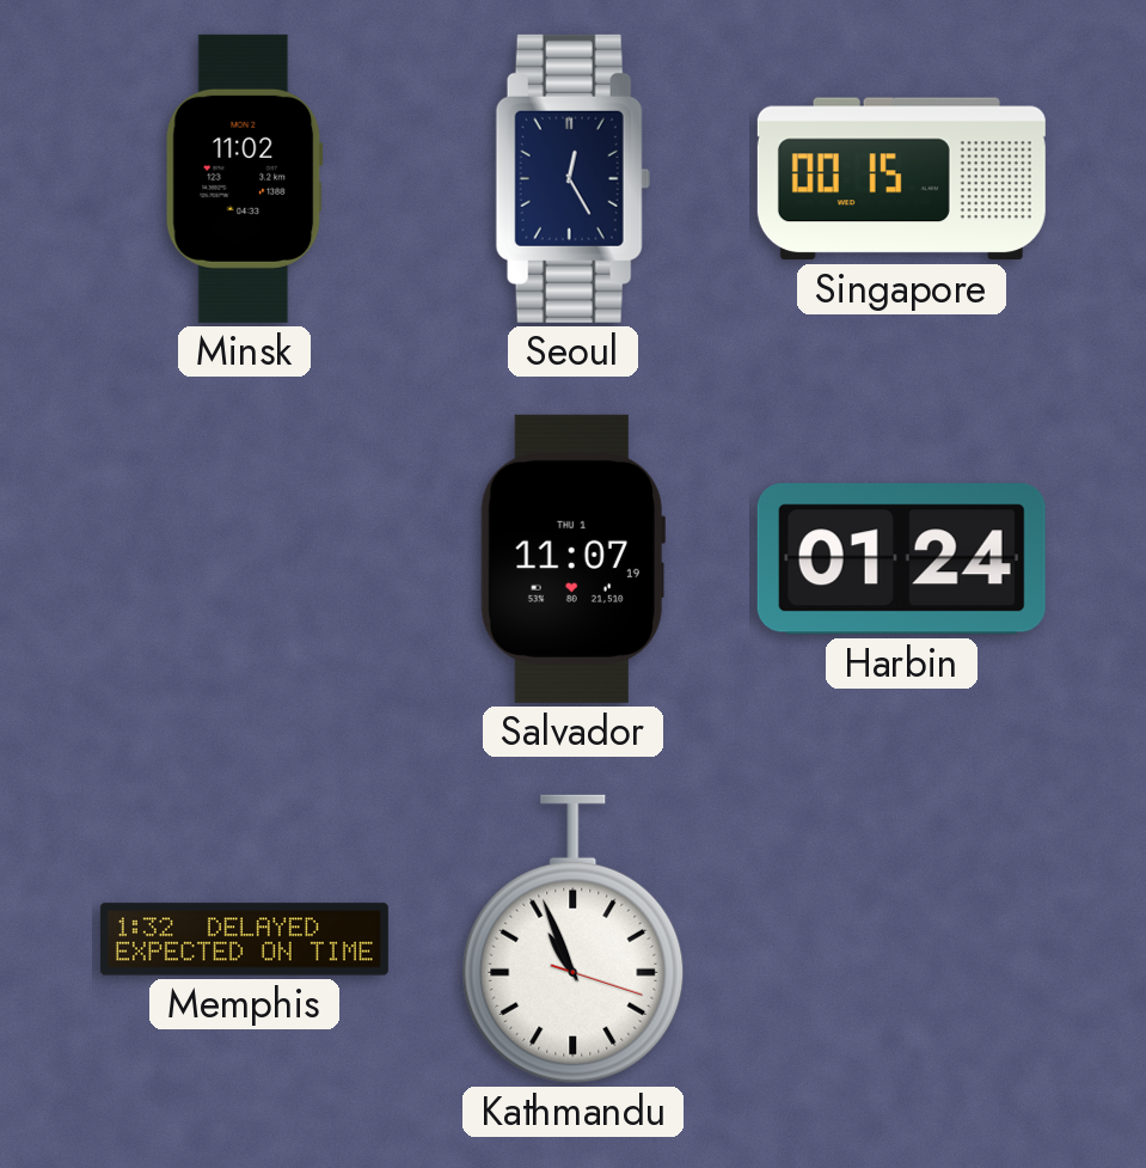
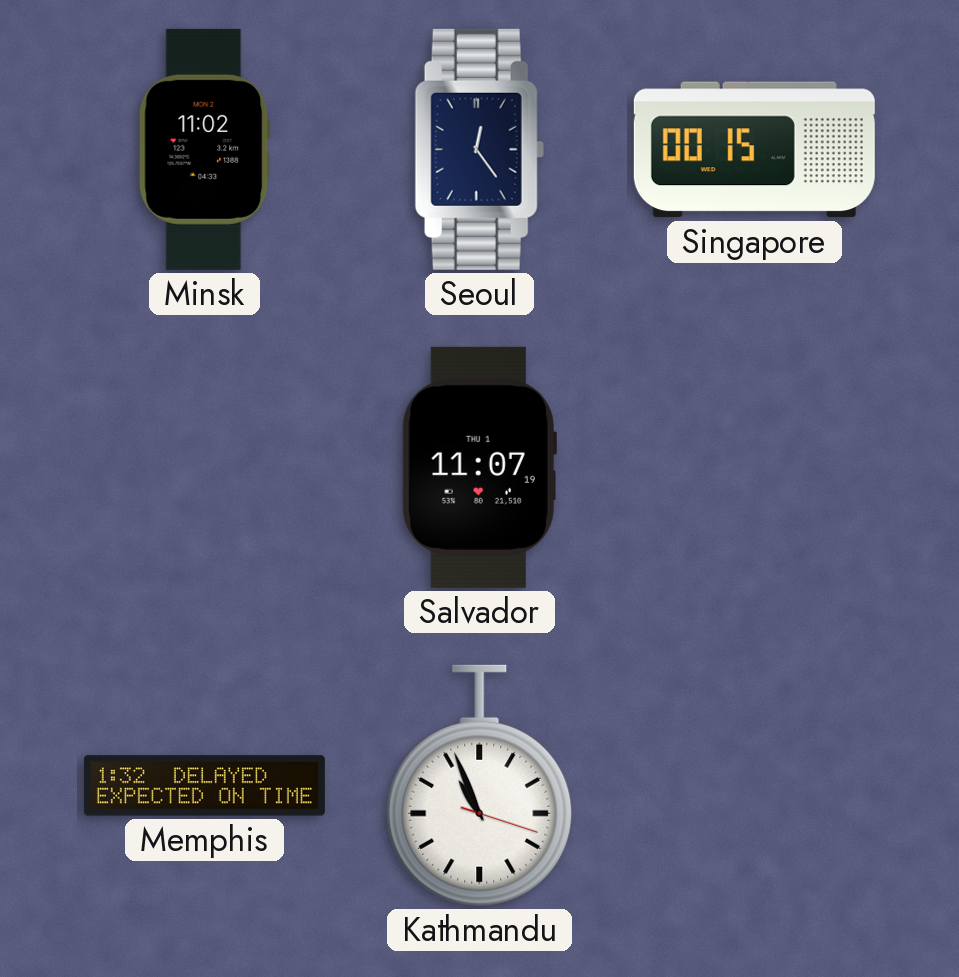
Seoul: 12:25 -> 12:24
Harbin: 01:24 -> none
